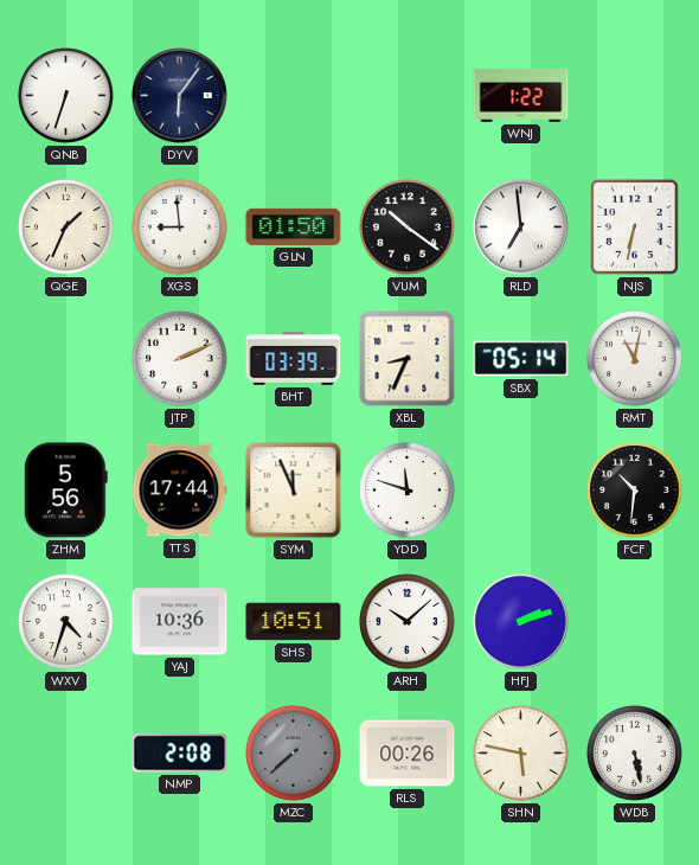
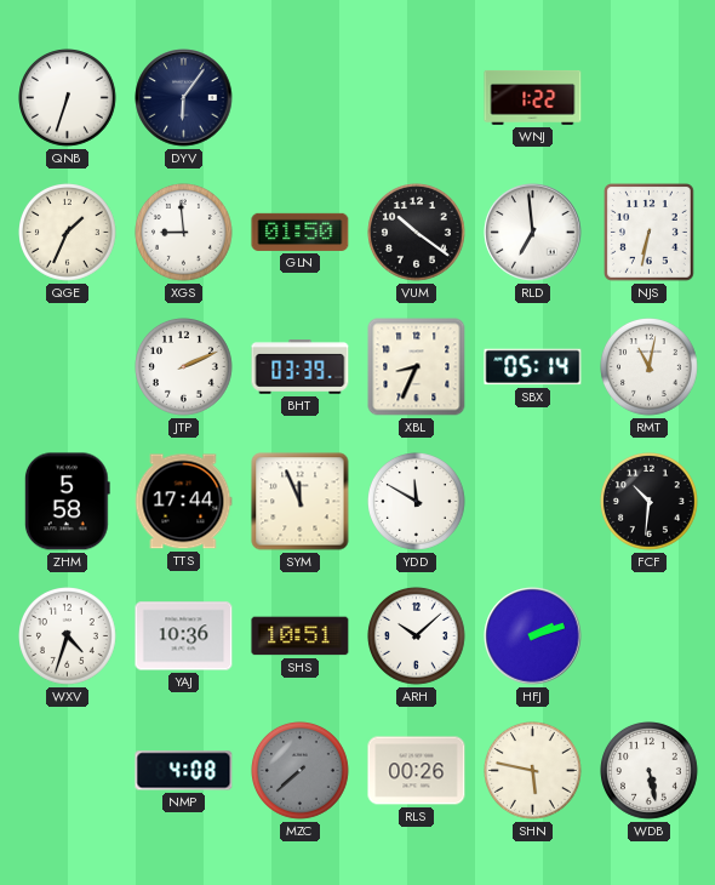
ZHM: 5:56 -> 5:58
YDD: 11:48 -> 11:50
NMP: 2:08 -> 4:08
